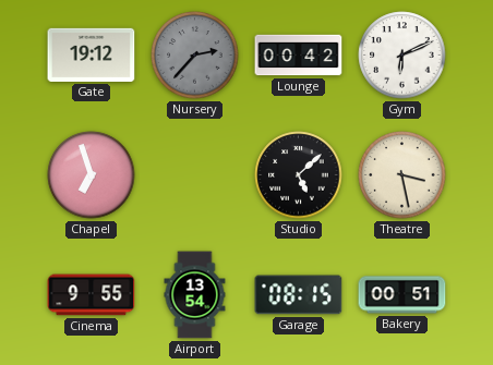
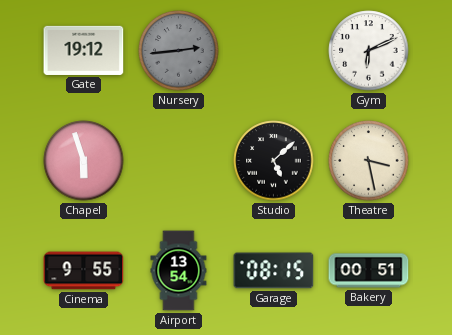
Nursery: 2:37 -> 2:44
Lounge: 00:42 -> none
Chapel: 6:57 -> 5:57
